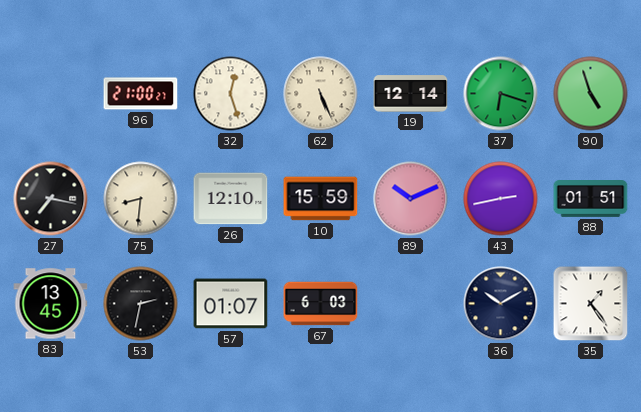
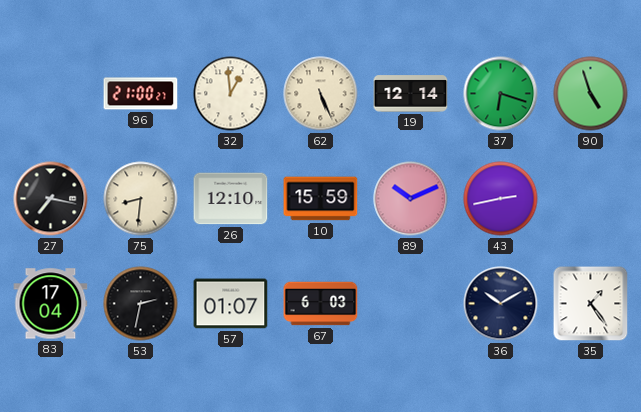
32: 12:27 -> 12:59
88: 01:51 -> none
83: 13:45 -> 17:04
